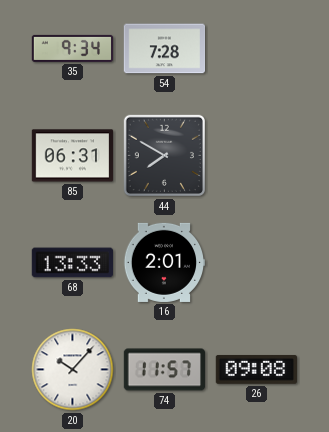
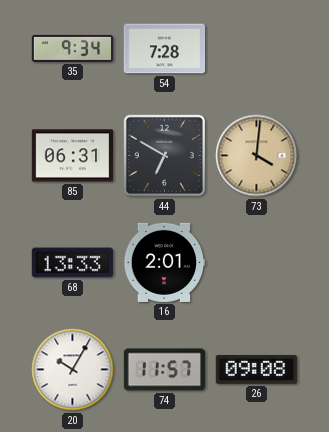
44: 7:50 -> 6:50
73: none -> 4:01
20: 10:07 -> 10:05
